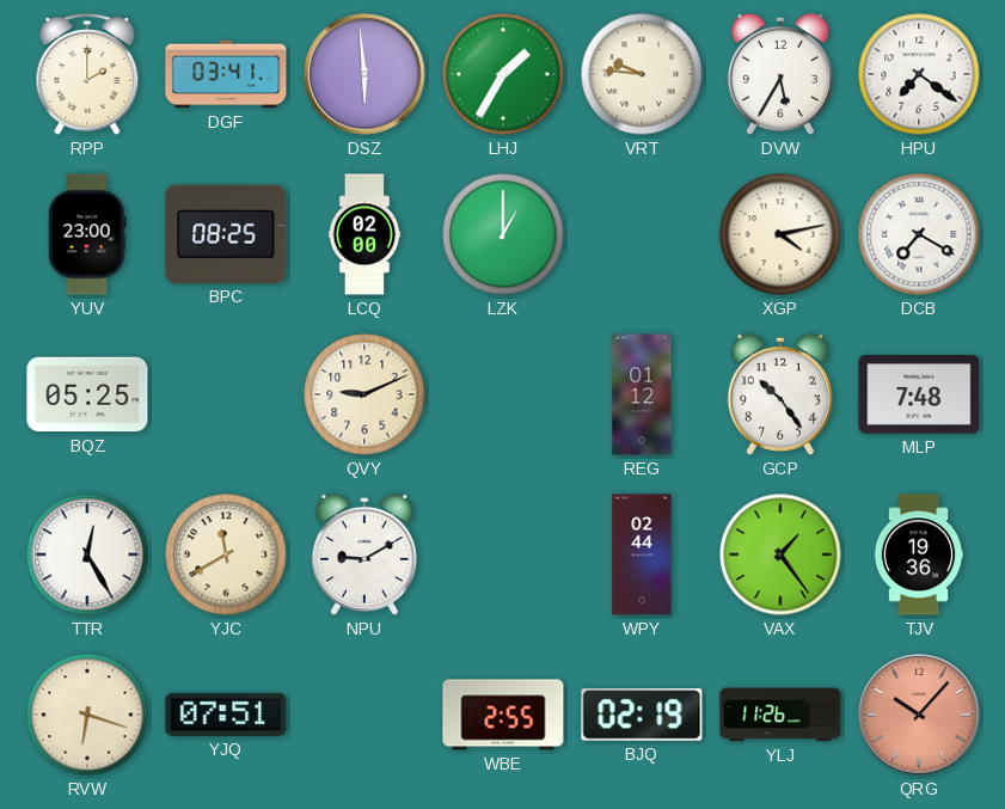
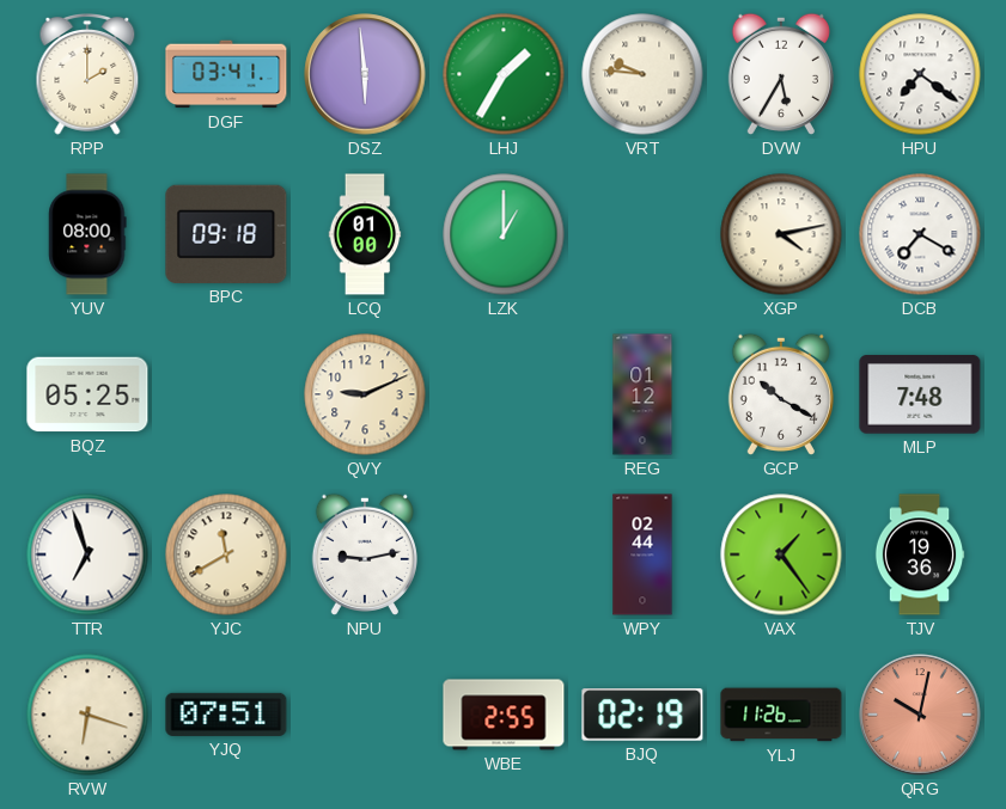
YUV: 23:00 -> 08:00
BPC: 08:25 -> 09:18
LCQ: 02:00 -> 01:00
GCP: 10:24 -> 10:20
TTR: 12:25 -> 6:57
NPU: 9:10 -> 9:13
QRG: 10:07 -> 10:02
